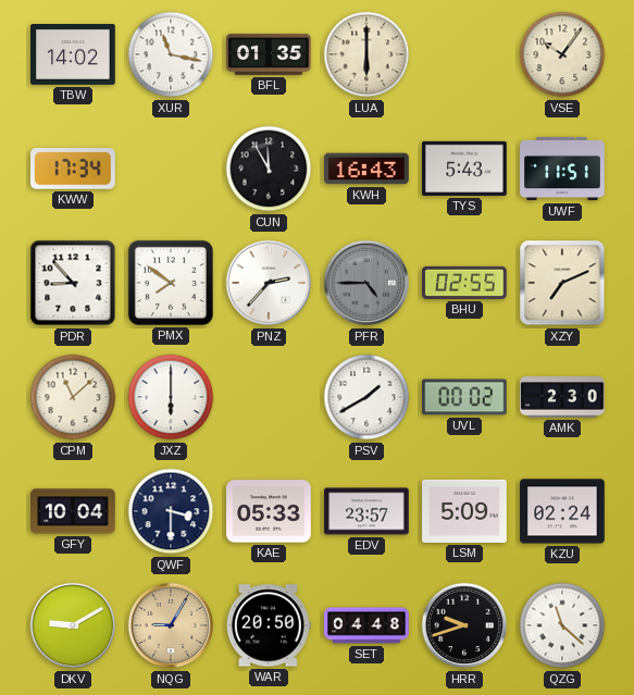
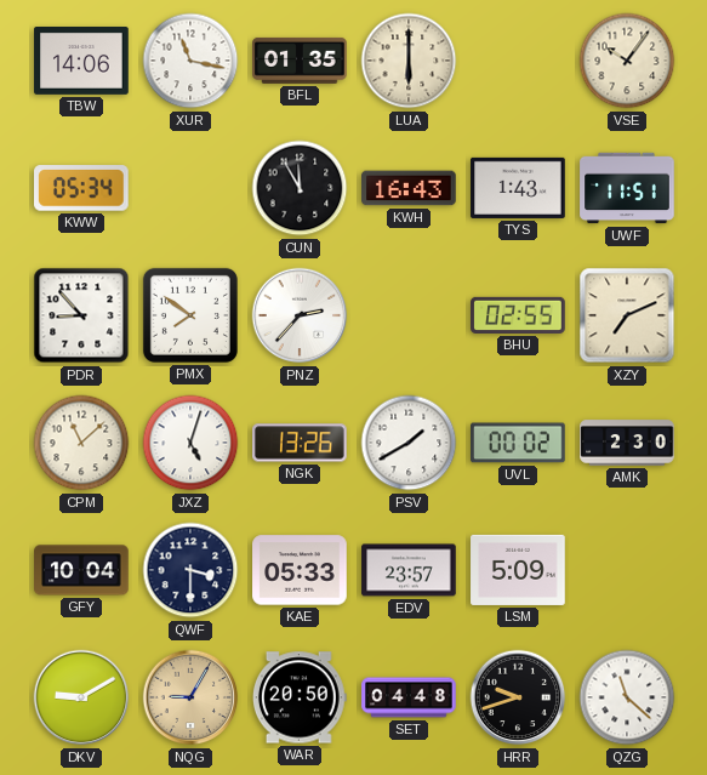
TBW: 14:02 -> 14:06
KWW: 17:34 -> 05:34
TYS: 5:43 -> 1:43
PFR: 4:45 -> none
JXZ: 6:00 -> 5:03
NGK: none -> 13:26
KZU: 02:24 -> none
